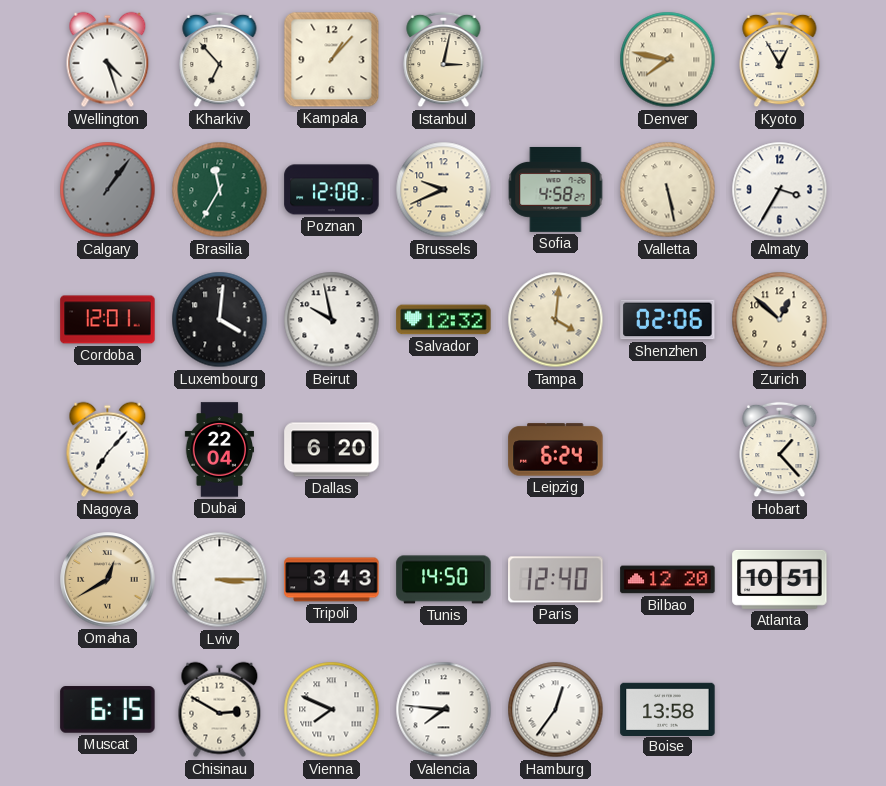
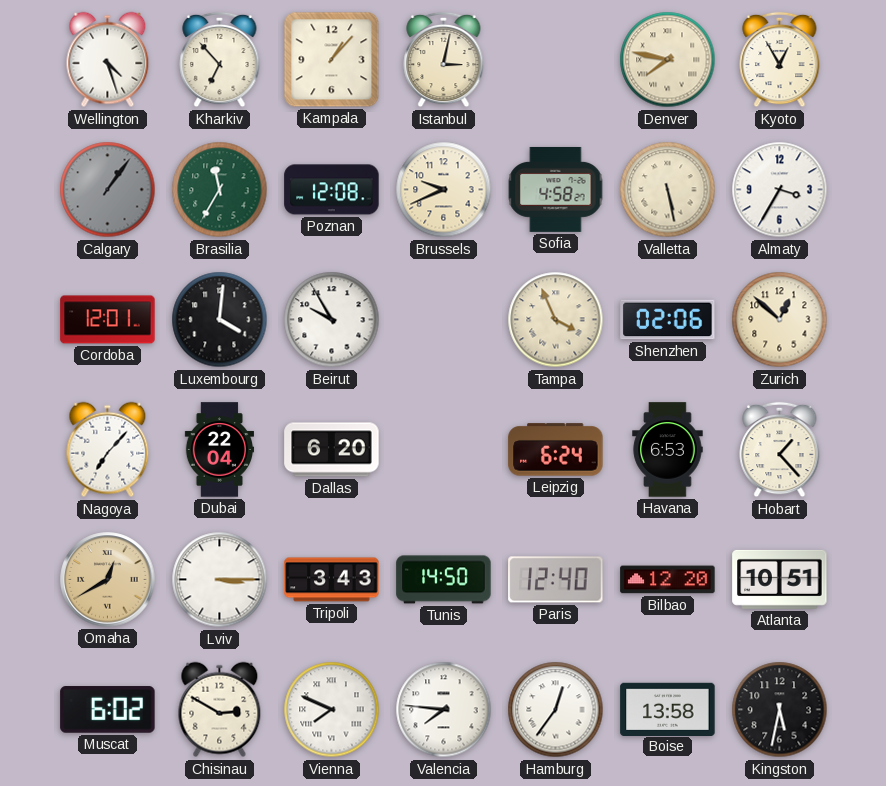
Beirut: 9:58 -> 9:55
Salvador: 12:32 -> none
Tampa: 4:01 -> 3:56
Havana: none -> 6:53
Muscat: 6:15 -> 6:02
Kingston: none -> 5:32
